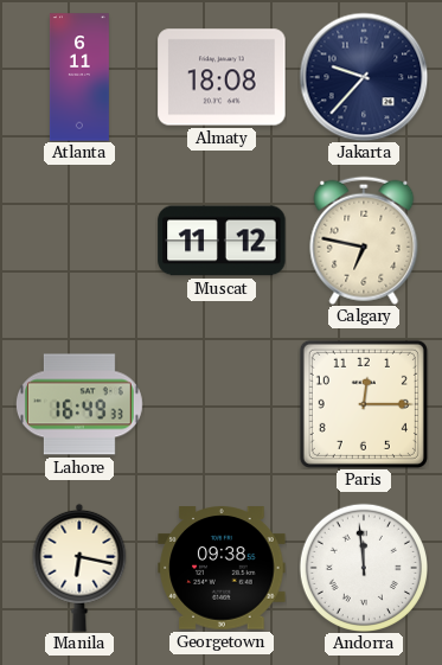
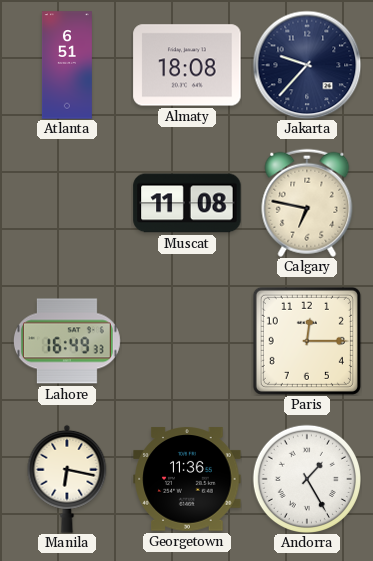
Atlanta: 6:11 -> 6:51
Muscat: 11:12 -> 11:08
Georgetown: 09:38 -> 11:36
Andorra: 11:59 -> 1:25
